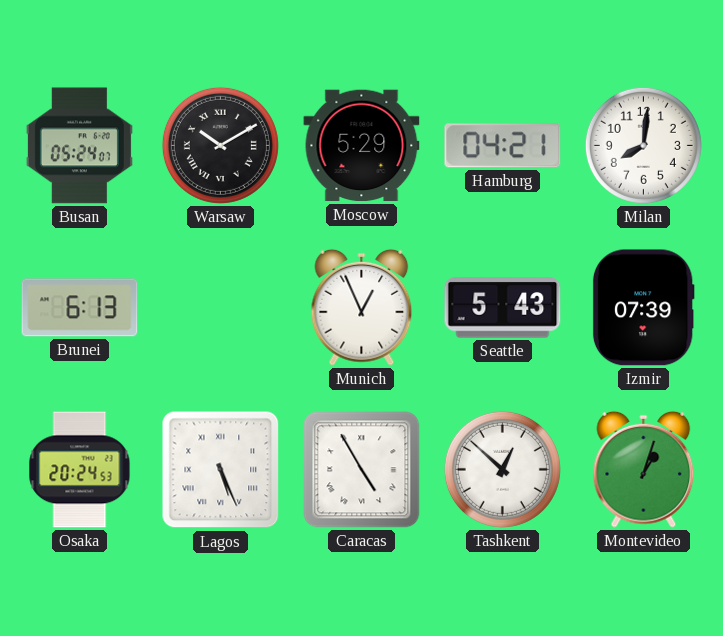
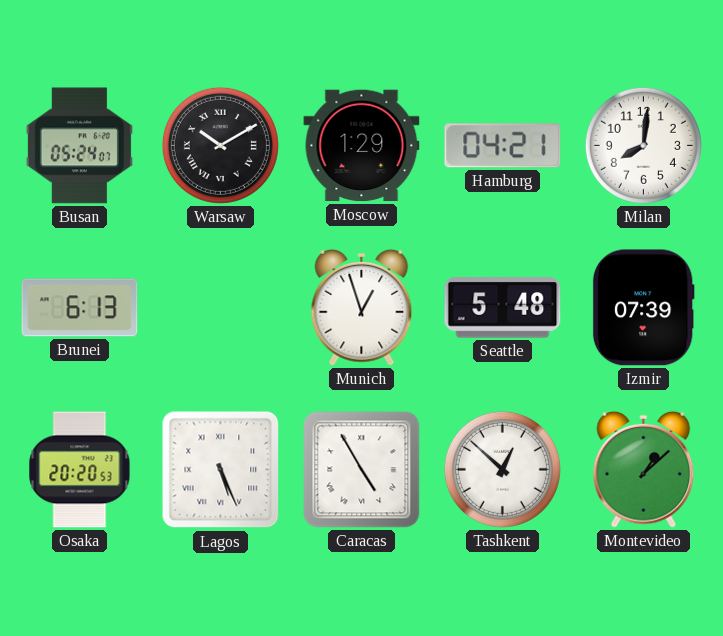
Moscow: 5:29 -> 1:29
Munich: 12:56 -> 12:57
Seattle: 5:43 -> 5:48
Osaka: 20:24 -> 20:20
Montevideo: 1:03 -> 1:08
